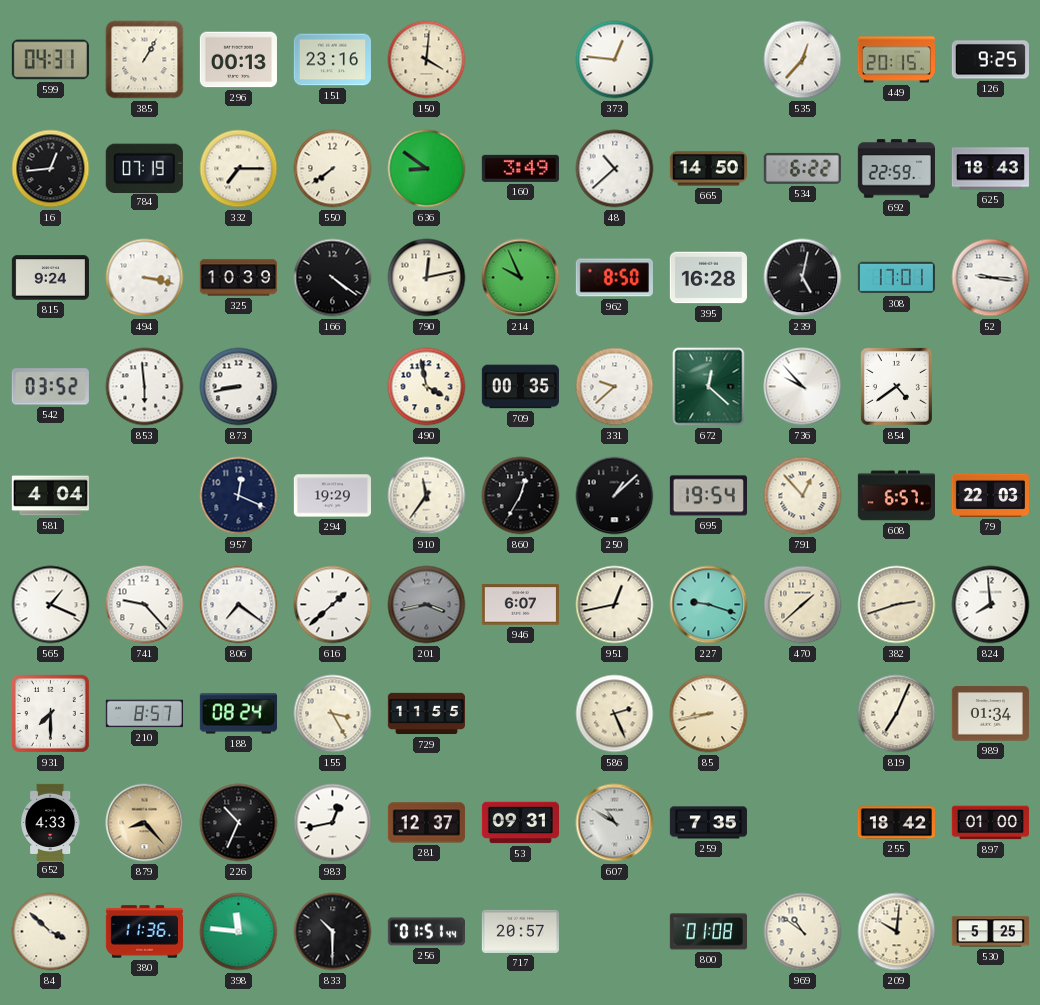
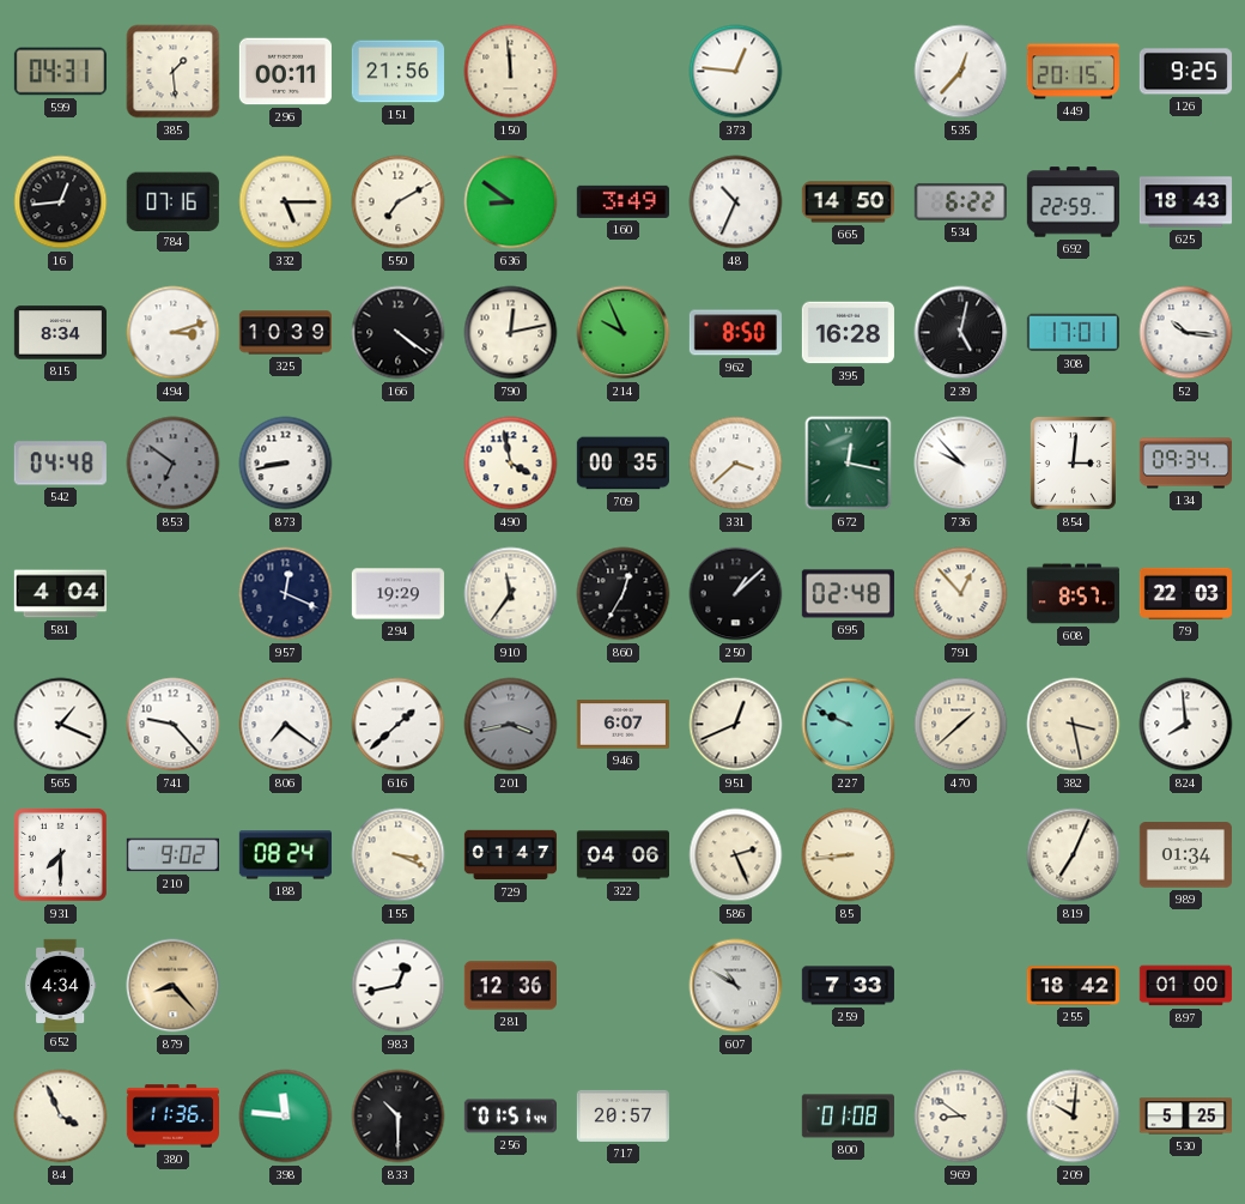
385: 1:05 -> 1:29
296: 00:13 -> 00:11
151: 23:16 -> 21:56
150: 4:01 -> 11:59
784: 07:19 -> 07:16
332: 7:15 -> 5:15
550: 7:39 -> 7:10
48: 10:38 -> 10:34
815: 9:24 -> 8:34
494: 3:17 -> 3:12
52: 9:16 -> 10:16
542: 03:52 -> 04:48
853: 5:59 -> 6:51
853 dial: white -> grey
331: 9:38 -> 3:38
672: 12:22 -> 12:17
854: 4:39 -> 3:01
134: none -> 09:34
695: 19:54 -> 02:48
608: 6:57 -> 8:57
951: 12:43 -> 12:41
227: 9:18 -> 9:49
382: 2:42 -> 3:28
210: 8:57 -> 9:02
155: 3:25 -> 3:19
729: 11:55 -> 01:47
322: none -> 04:06
85: 8:43 -> 8:44
652: 4:33 -> 4:34
226: 10:34 -> none
281: 12:37 -> 12:36
53: 09:31 -> none
259: 7:35 -> 7:33
84: 3:52 -> 3:56
969: 10:51 -> 8:51
